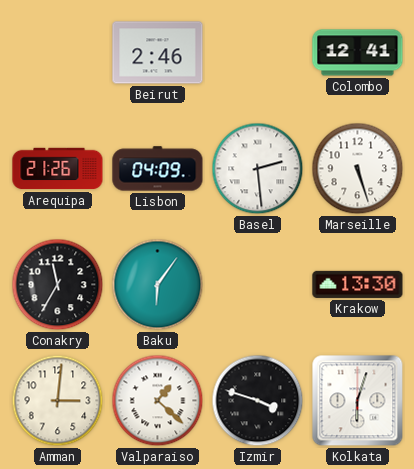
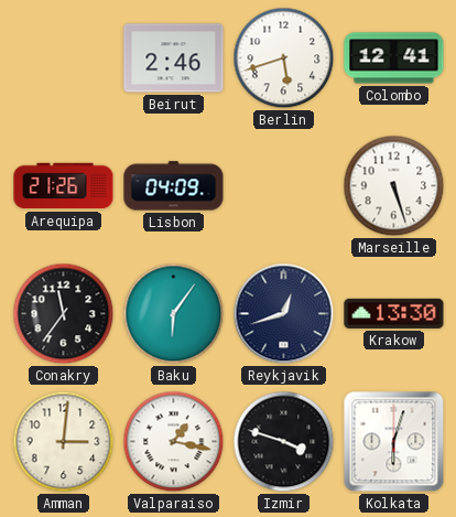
Berlin: none -> 5:42
Basel: 2:29 -> none
Conakry: 11:35 -> 11:36
Reykjavik: none -> 12:42
Valparaiso: 1:22 -> 1:17
